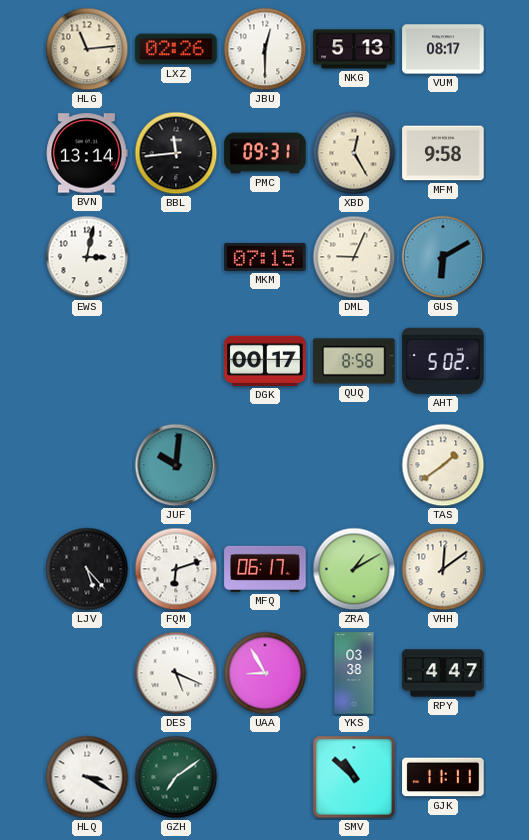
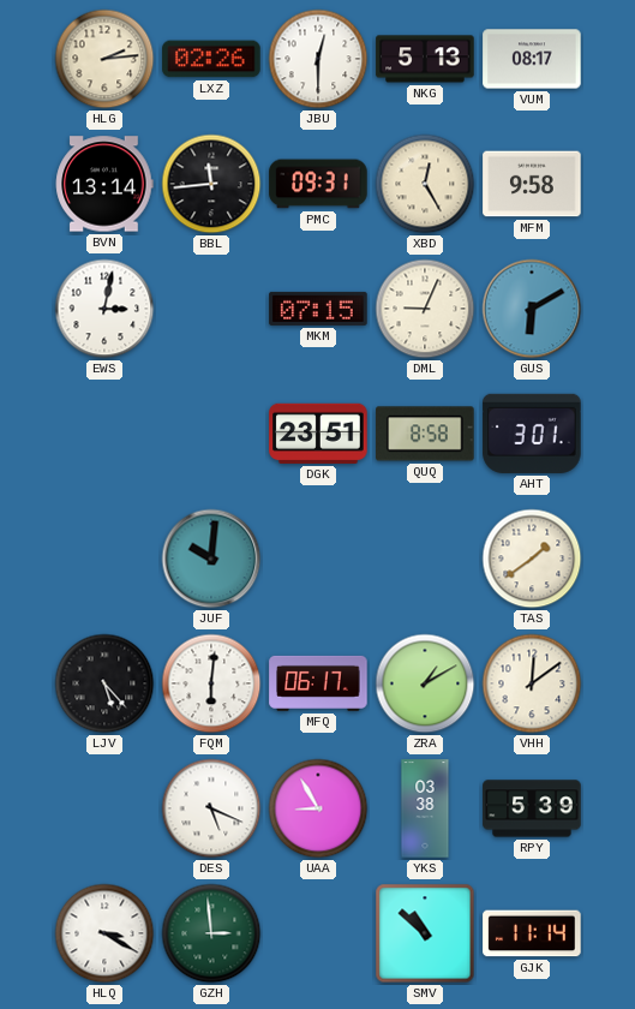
HLG: 11:14 -> 2:14
DGK: 00:17 -> 23:51
AHT: 5:02 -> 3:01
FQM: 6:12 -> 6:01
RPY: 4:47 -> 5:39
GZH: 7:09 -> 2:59
GJK: 11:11 -> 11:14
